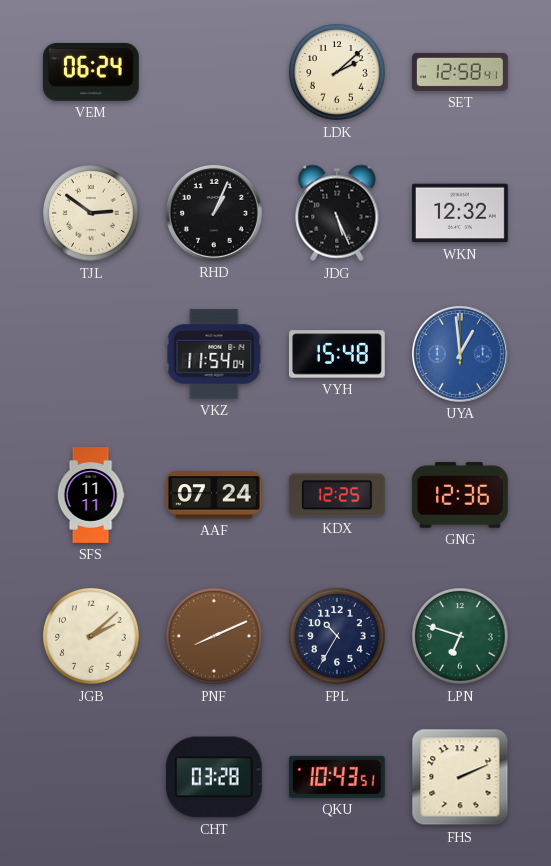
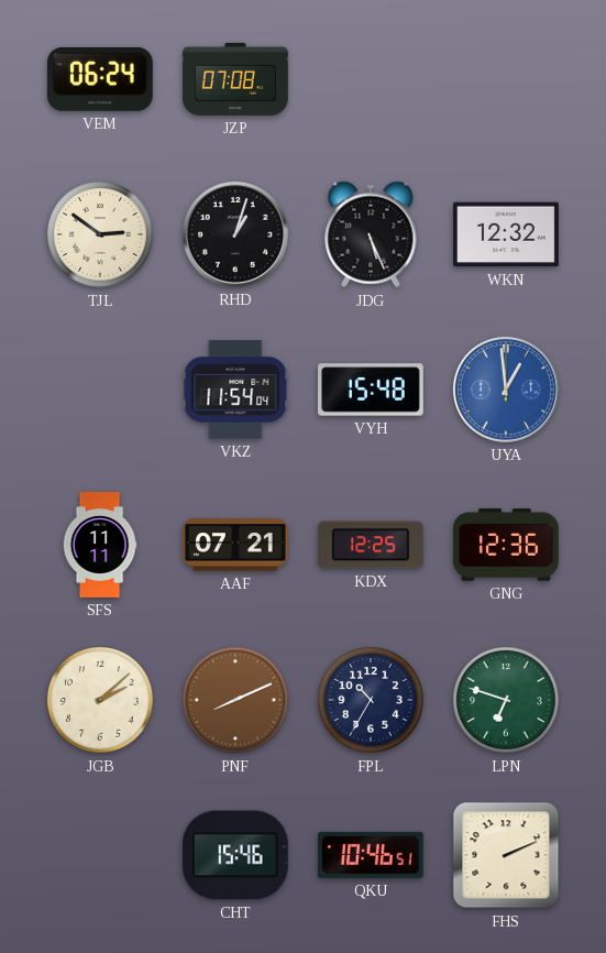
JZP: none -> 07:08
LDK: 2:08 -> none
SET: 12:58 -> none
RHD: 1:04 -> 1:03
AAF: 07:24 -> 07:21
CHT: 03:28 -> 15:46
QKU: 10:43 -> 10:46
